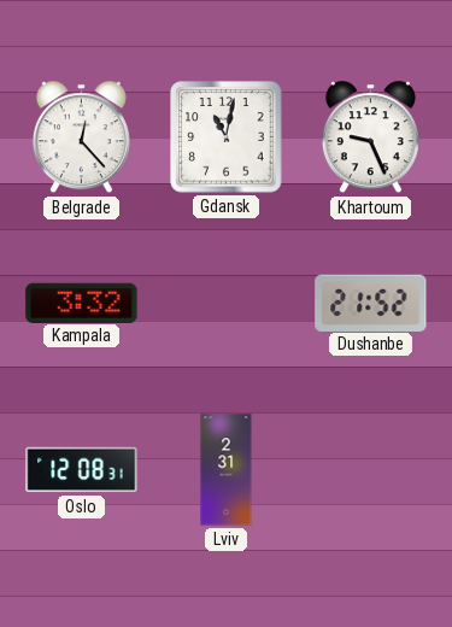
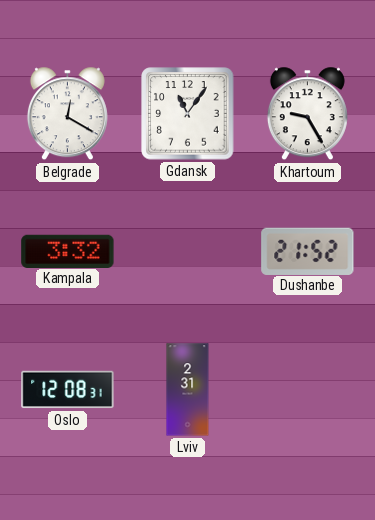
Belgrade: 12:23 -> 12:20
Gdansk: 11:02 -> 11:06
Khartoum: 9:26 -> 9:25
